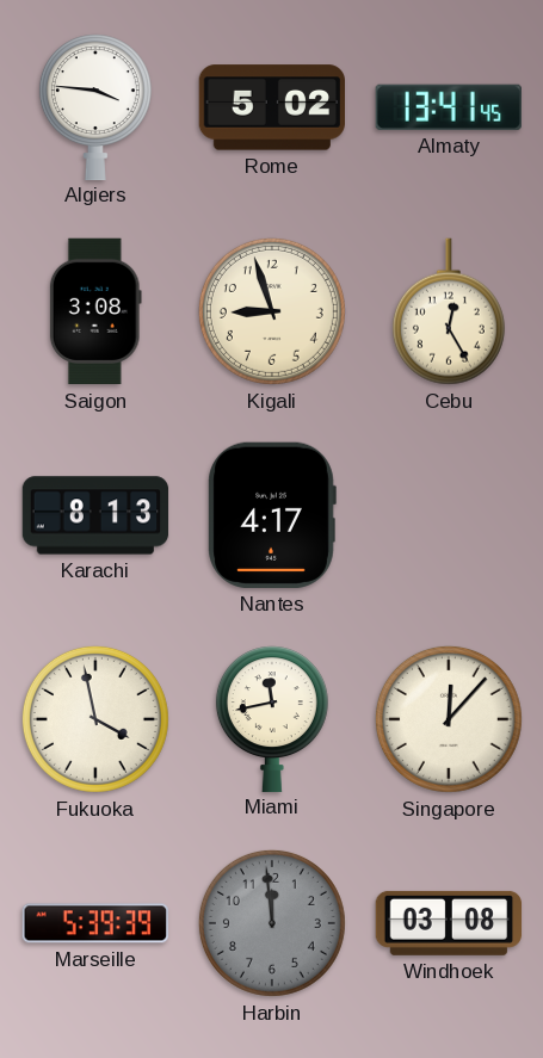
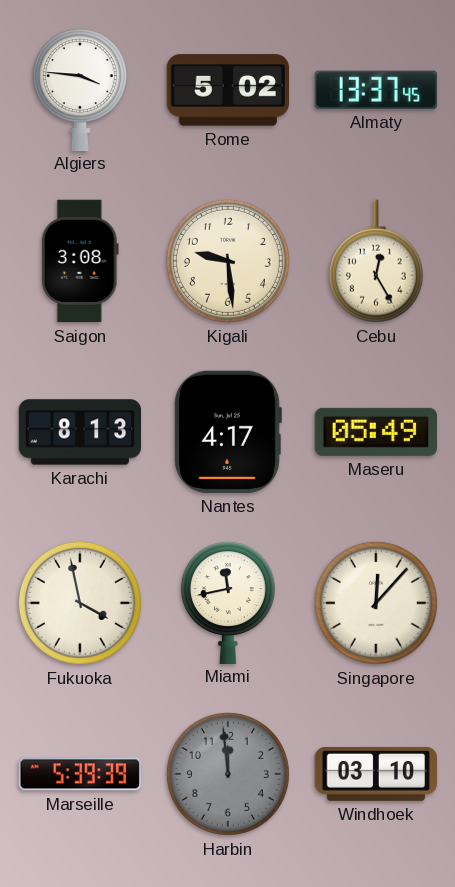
Almaty: 13:41 -> 13:37
Kigali: 8:57 -> 9:29
Maseru: none -> 05:49
Windhoek: 03:08 -> 03:10
